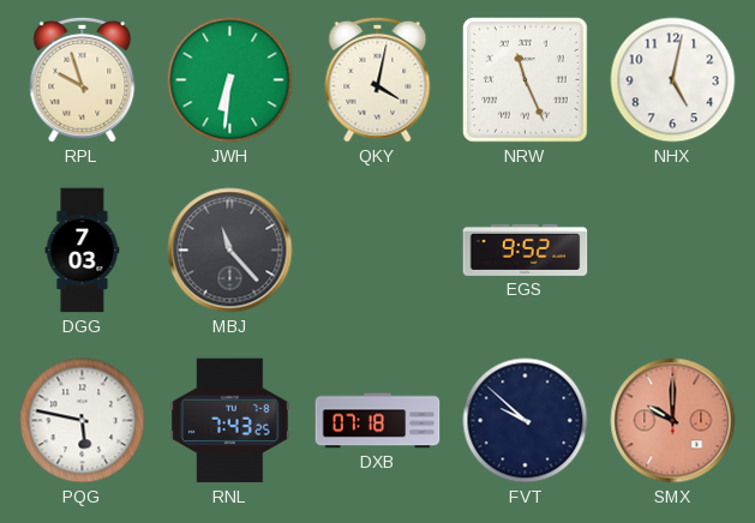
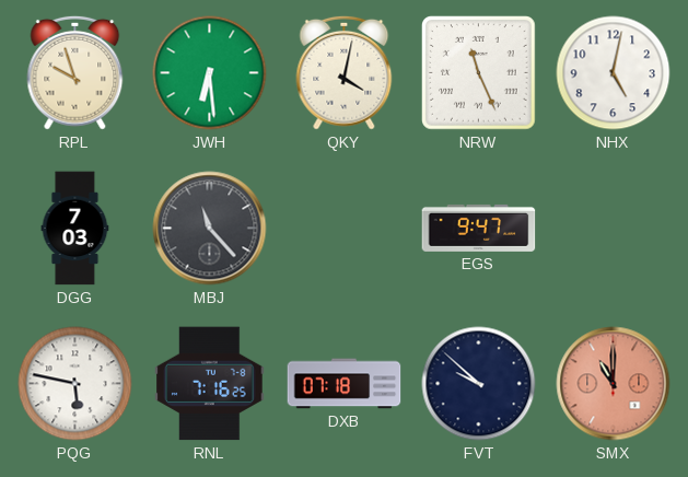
JWH: 6:31 -> 6:29
EGS: 9:52 -> 9:47
RNL: 7:43 -> 7:16
SMX: 10:00 -> 11:00
